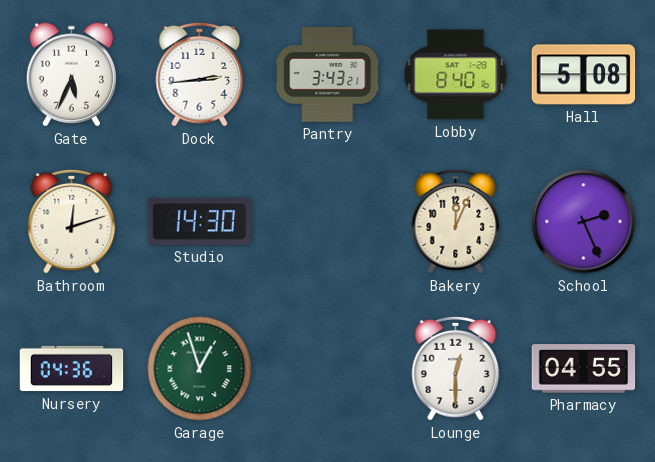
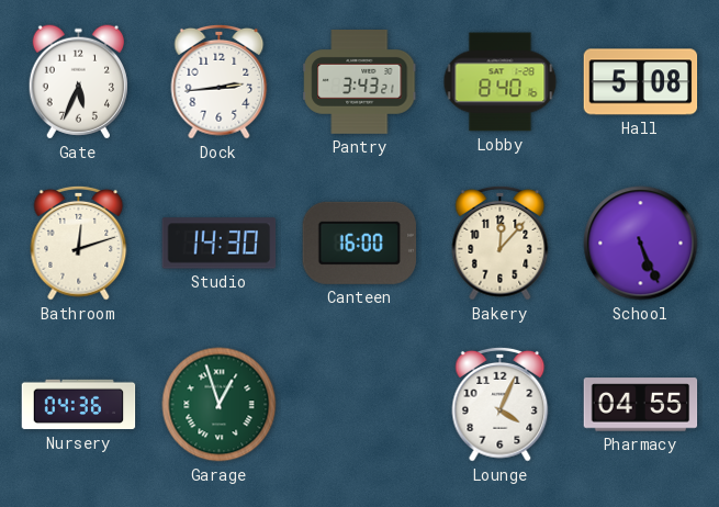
Canteen: none -> 16:00
Bakery: 12:04 -> 12:07
School: 2:26 -> 5:26
Lounge: 12:30 -> 4:04
